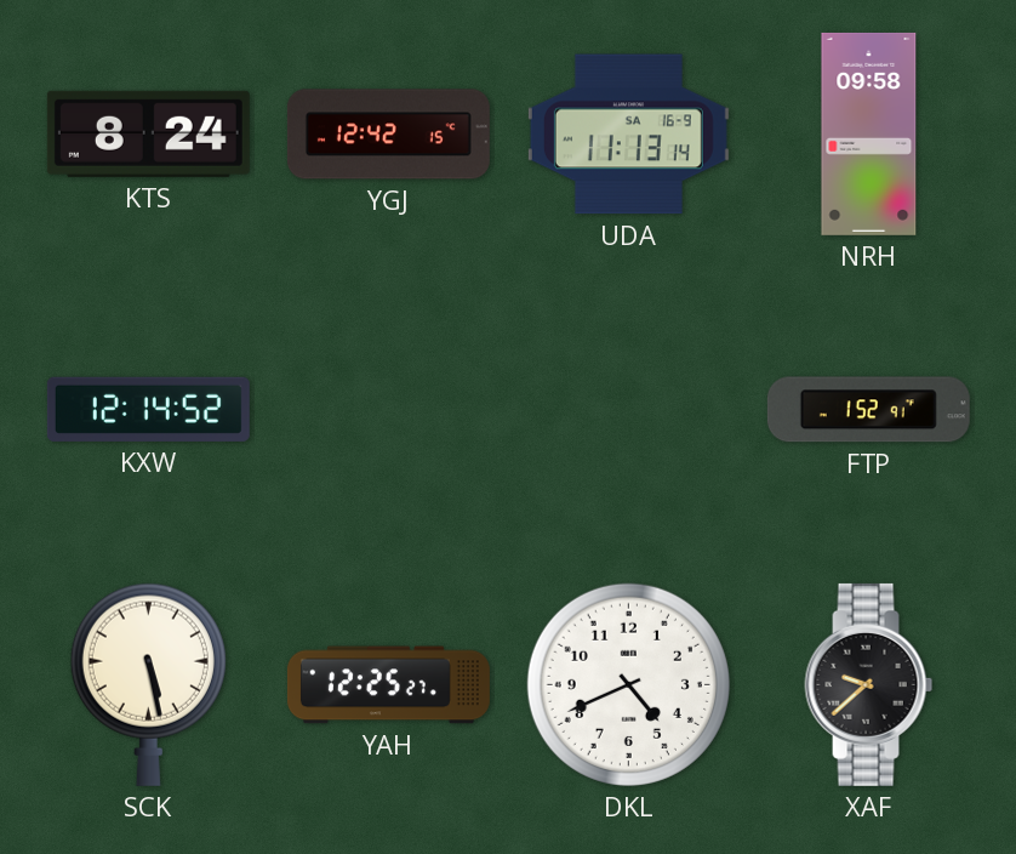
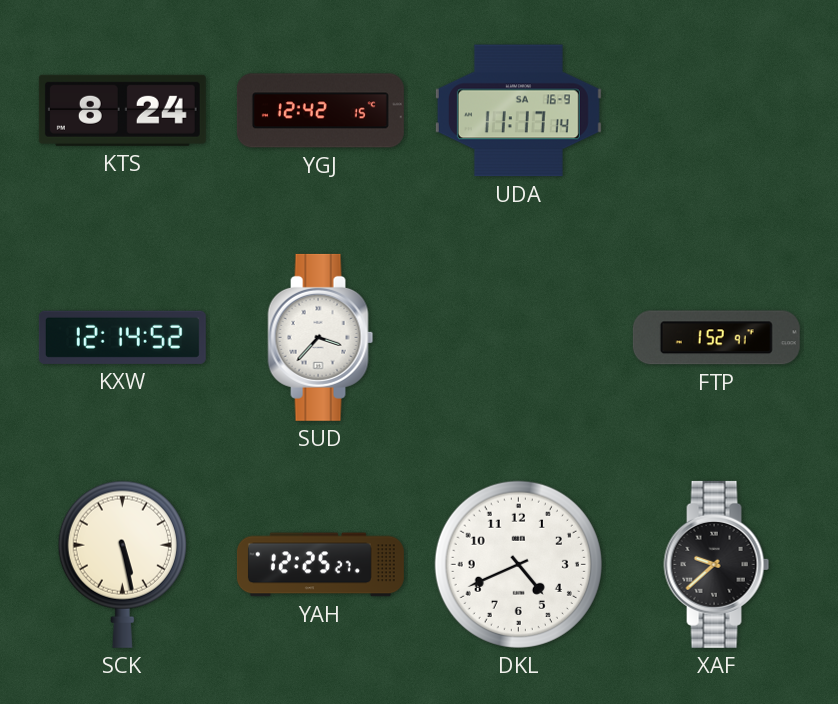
UDA: 11:13 -> 11:17
NRH: 09:58 -> none
SUD: none -> 3:37
